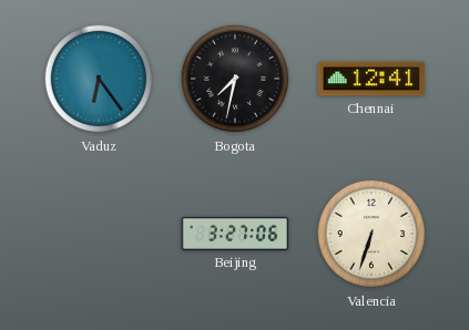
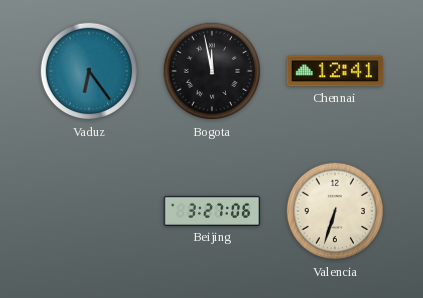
Bogota: 7:32 -> 11:58
